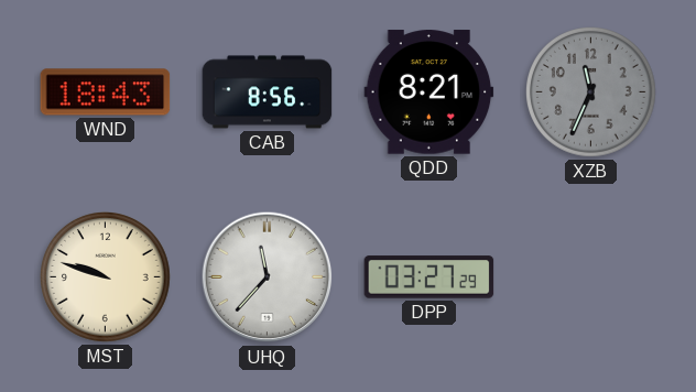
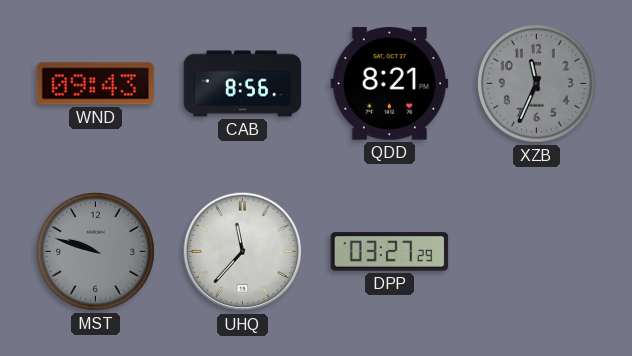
WND: 18:43 -> 09:43
MST dial: cream -> grey
